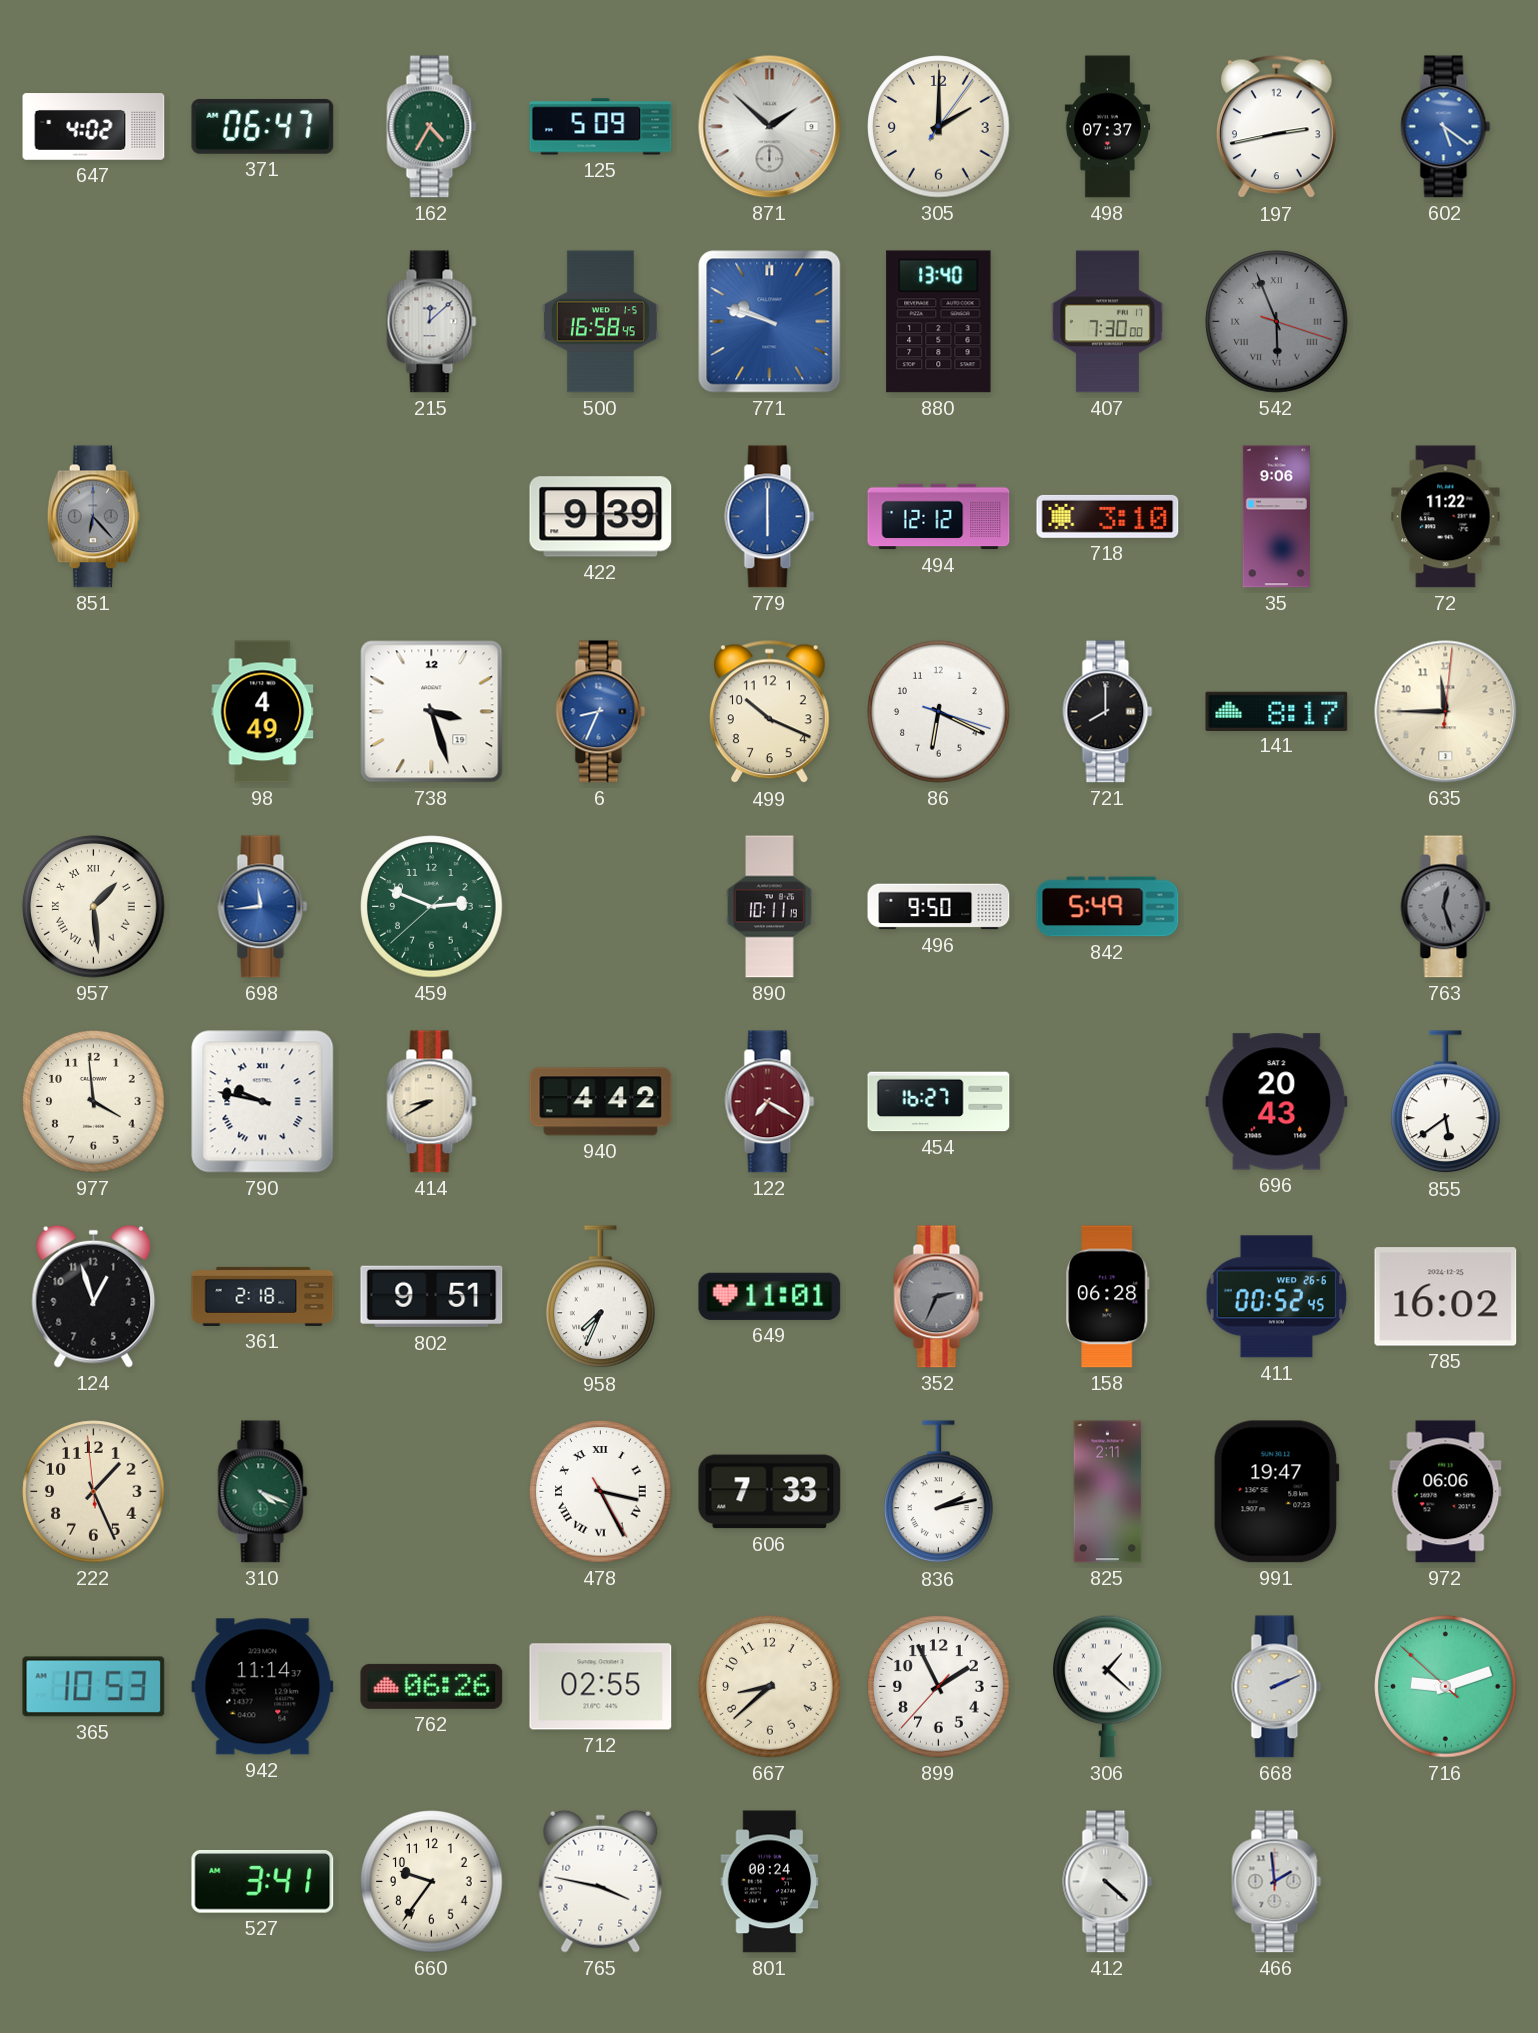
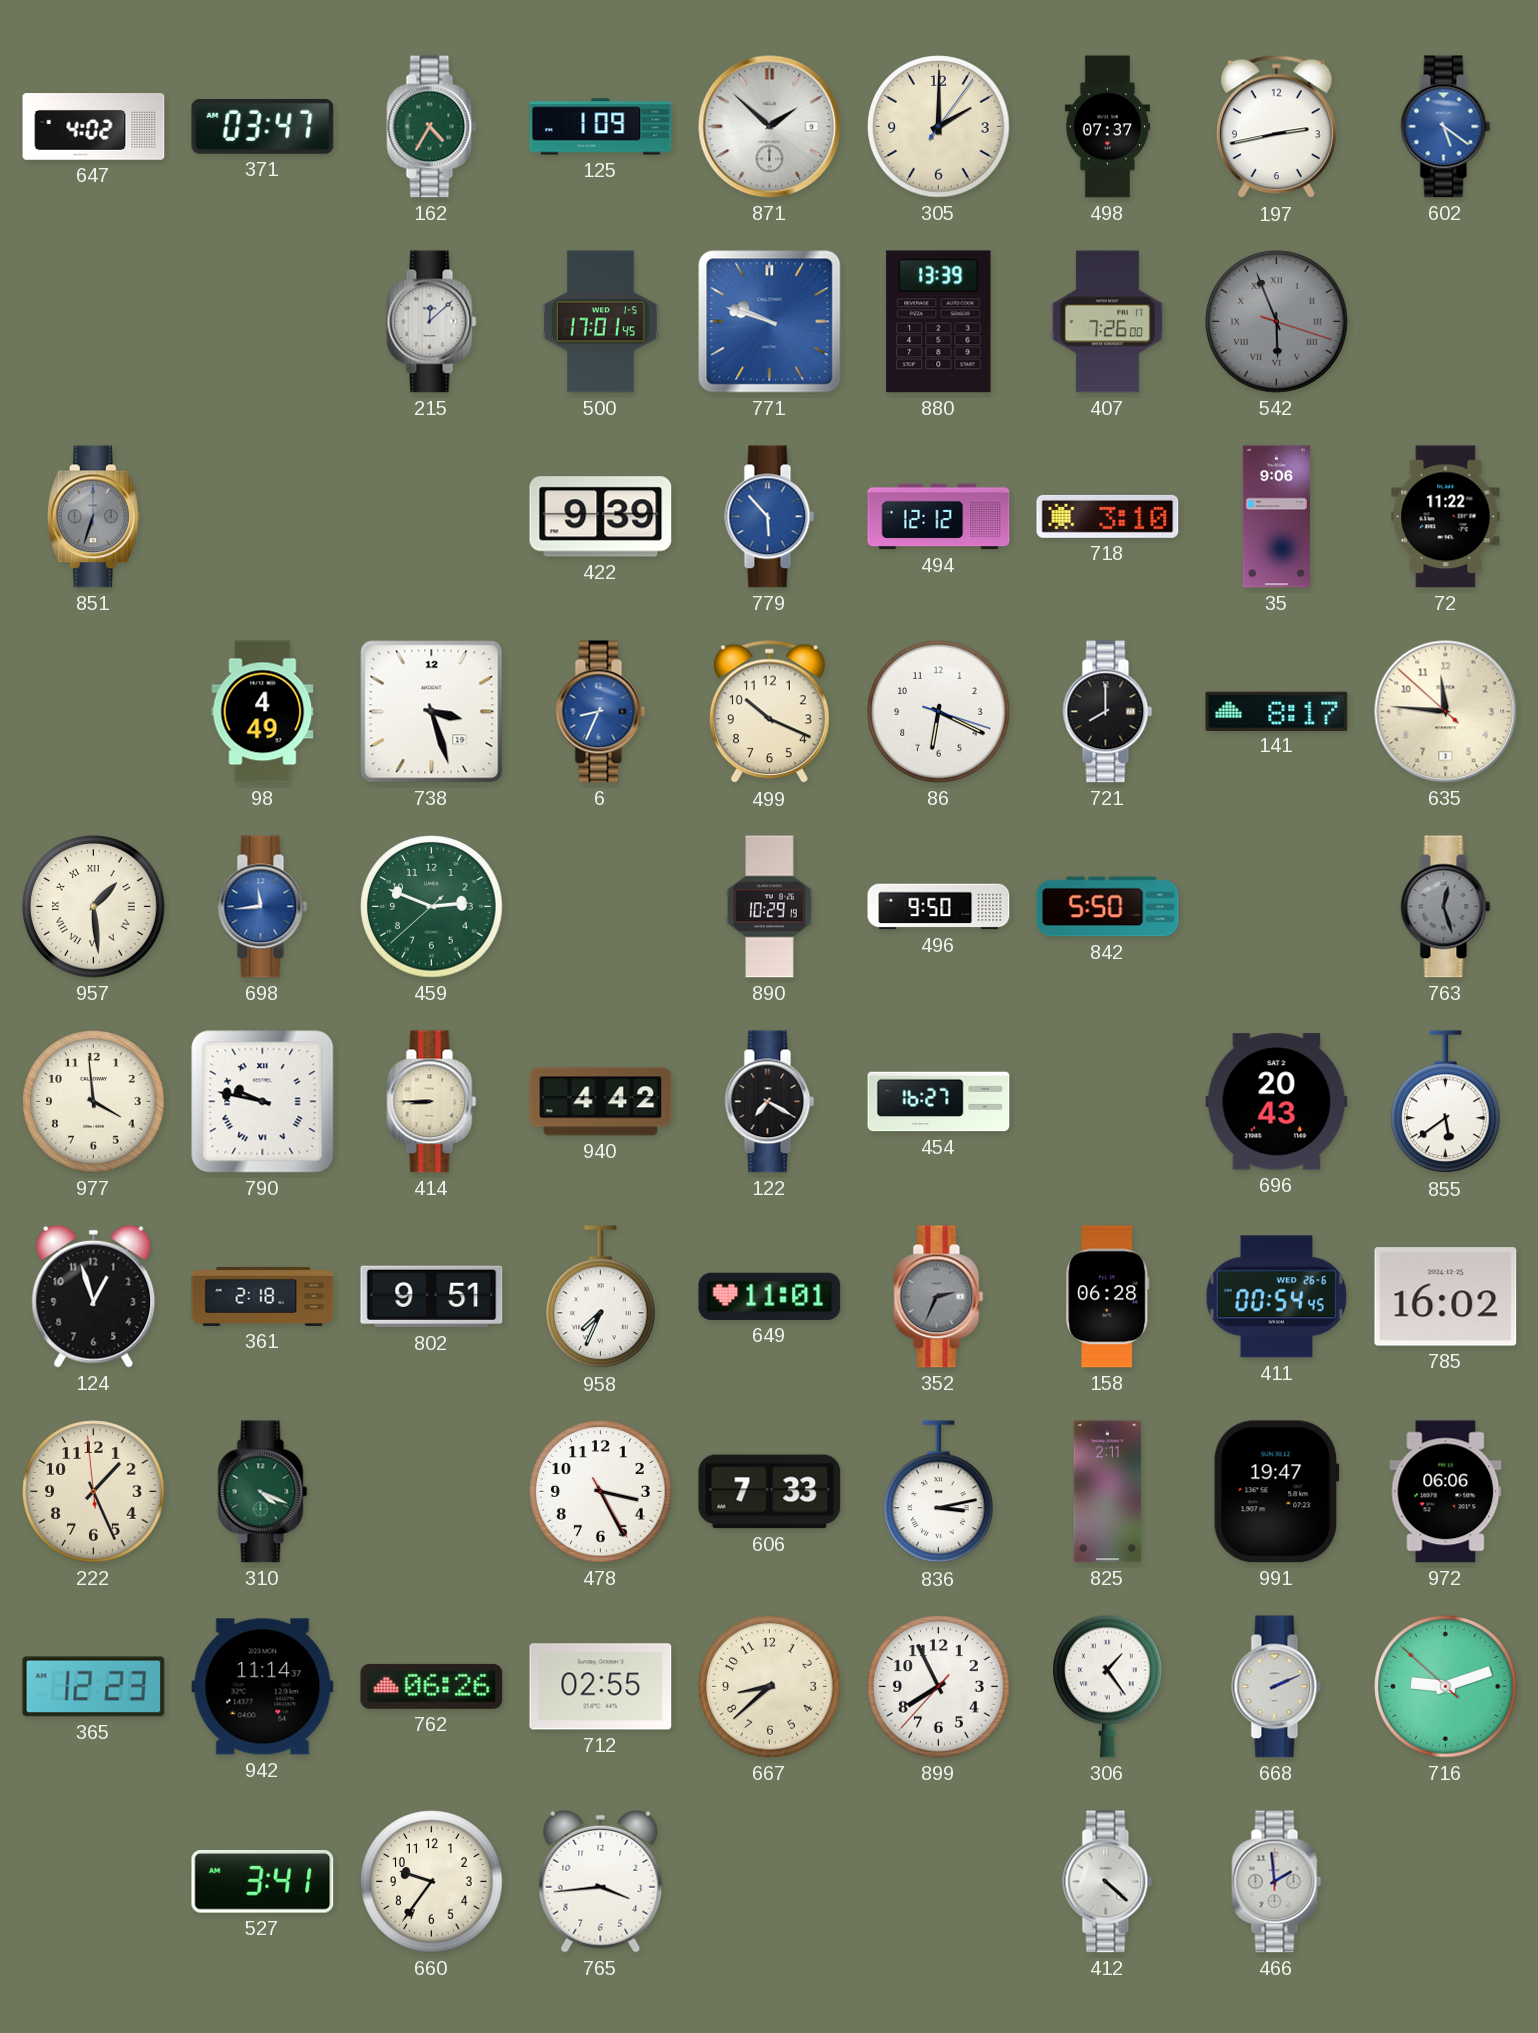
371: 06:47 -> 03:47
125: 5:09 -> 1:09
500: 16:58 -> 17:01
880: 13:40 -> 13:39
407: 7:30 -> 7:26
851: 6:23 -> 6:33
779: 6:00 -> 5:53
635: 11:45:01 -> 11:45:52
890: 10:11 -> 10:29
842: 5:49 -> 5:50
414: 8:40 -> 8:45
122 dial: burgundy -> black
411: 00:52 -> 00:54
478 numerals: Roman -> Arabic
836: 2:13 -> 3:13
365: 10:53 -> 12:23
899: 1:55 -> 7:55
306: 1:22 -> 1:24
765: 3:47 -> 3:44
801: 00:24 -> none
